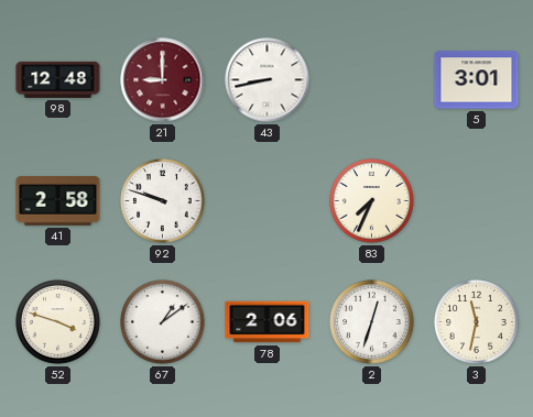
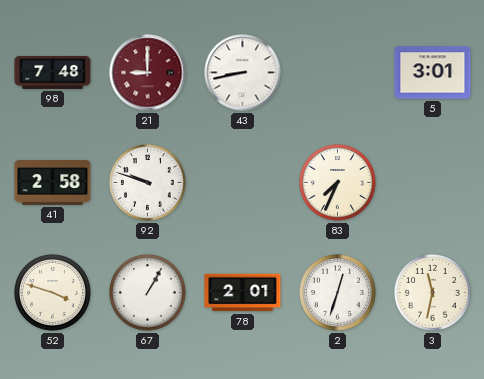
98: 12:48 -> 7:48
67: 1:09 -> 1:05
78: 2:06 -> 2:01
